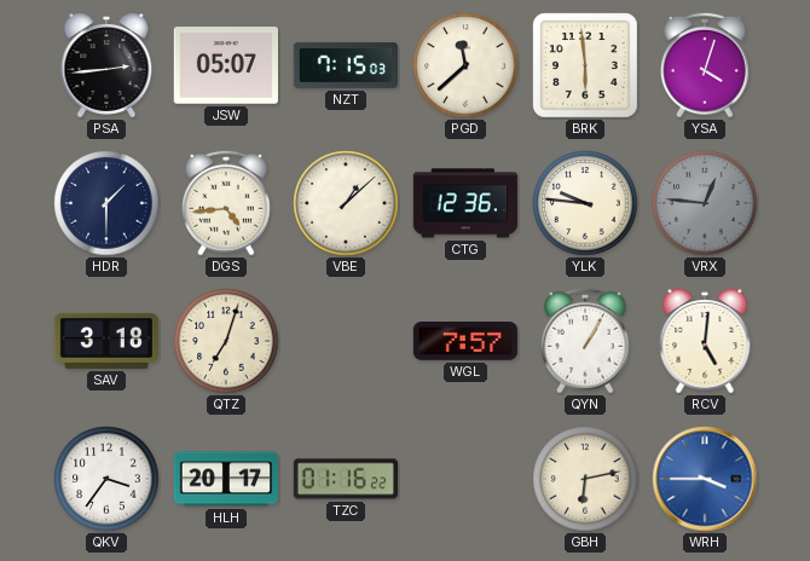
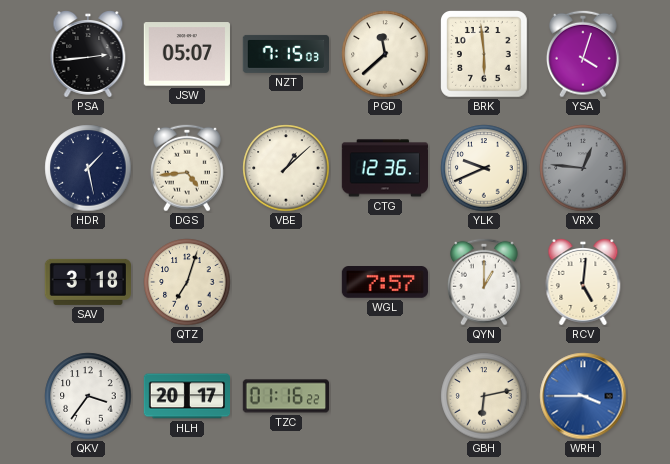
HDR: 1:30 -> 1:28
YLK: 9:46 -> 9:41
QYN: 1:05 -> 1:00
